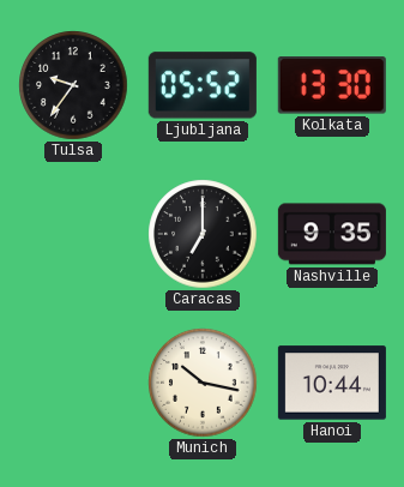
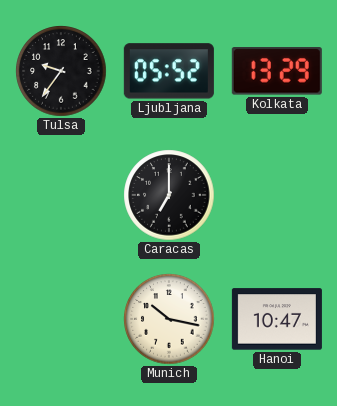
Kolkata: 13:30 -> 13:29
Nashville: 9:35 -> none
Hanoi: 10:44 -> 10:47
